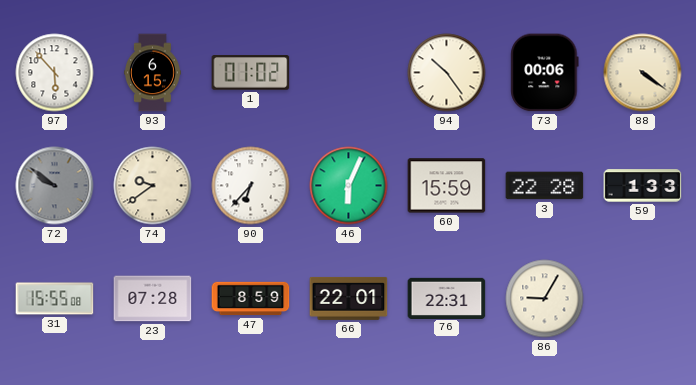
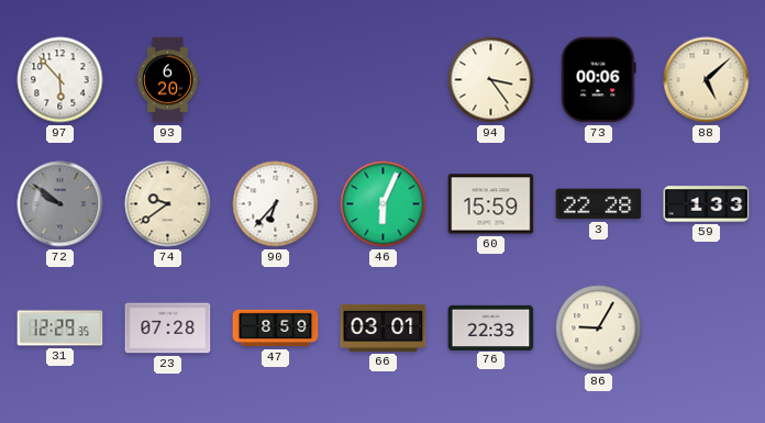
93: 6:15 -> 6:20
1: 01:02 -> none
94: 10:24 -> 3:24
88: 4:21 -> 5:08
31: 15:55 -> 12:29
66: 22:01 -> 03:01
76: 22:31 -> 22:33
